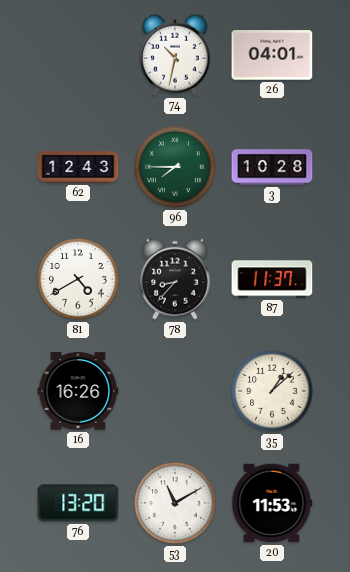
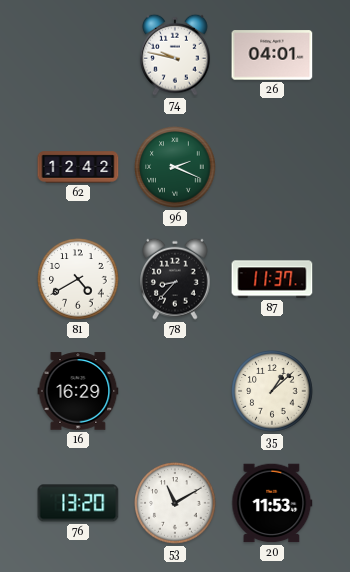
74: 10:32 -> 9:47
62: 12:43 -> 12:42
96: 7:45 -> 2:19
3: 10:28 -> none
16: 16:26 -> 16:29
